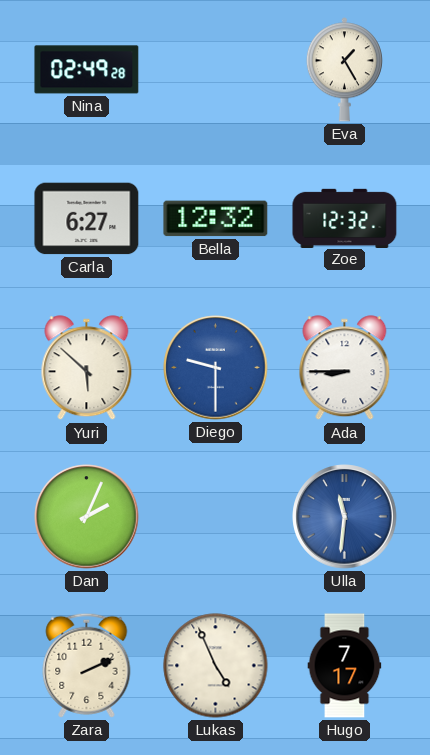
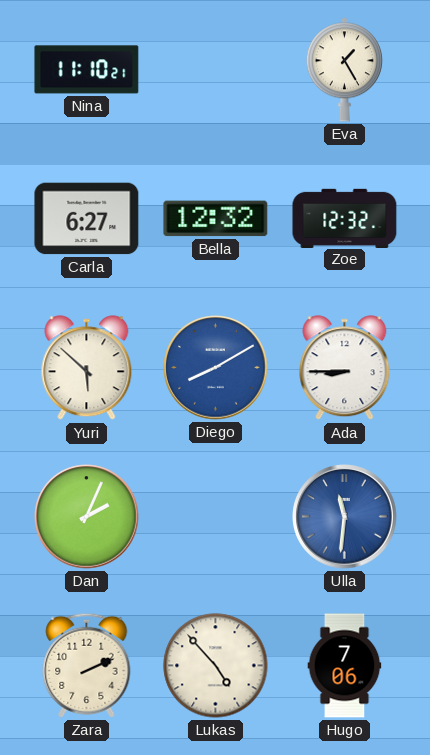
Nina: 02:49 -> 11:10
Diego: 9:30 -> 8:10
Lukas: 4:56 -> 4:53
Hugo: 7:17 -> 7:06
